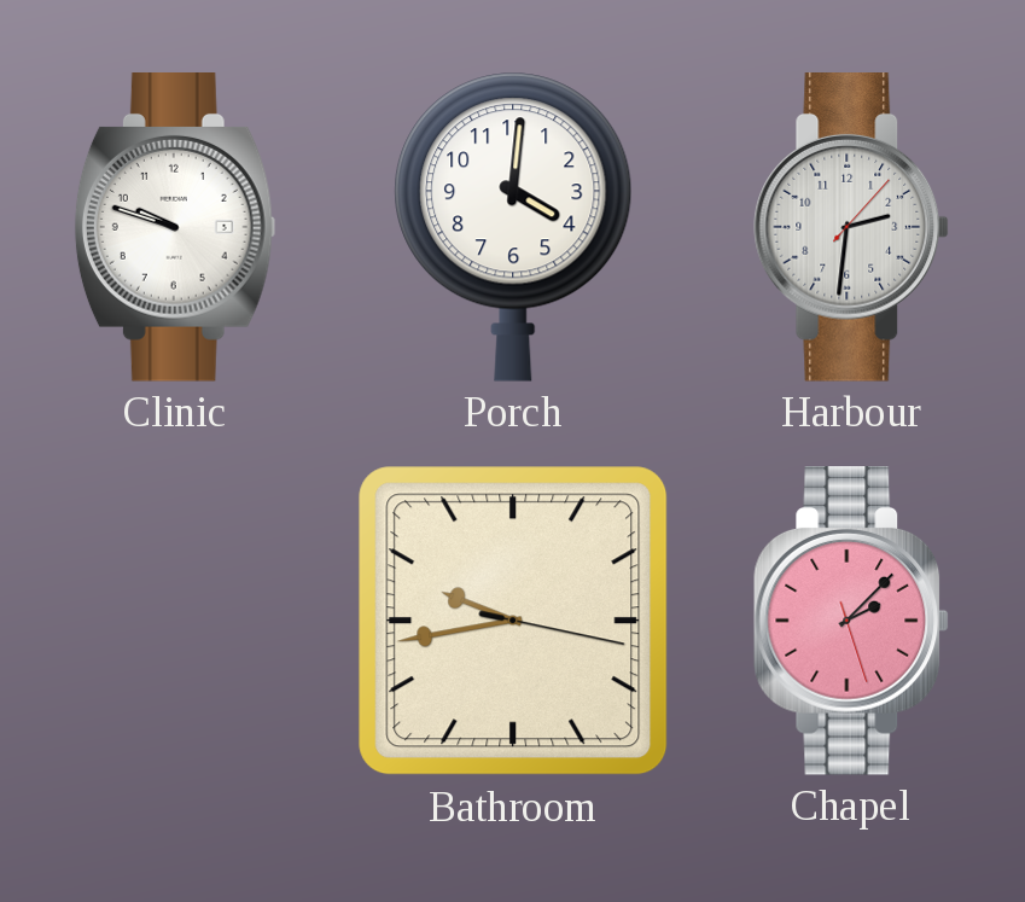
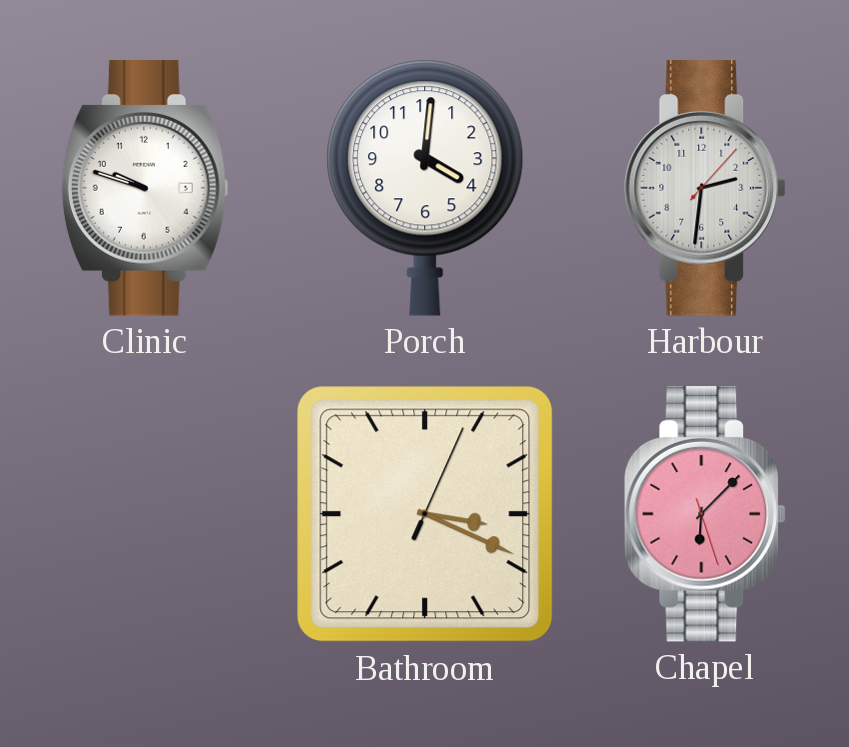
Bathroom: 9:43 -> 3:19
Chapel: 2:07 -> 6:07
